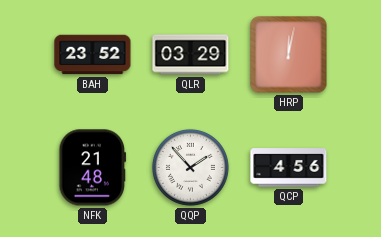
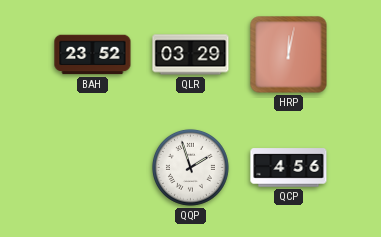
NFK: 21:48 -> none
QQP: 1:53 -> 1:57
